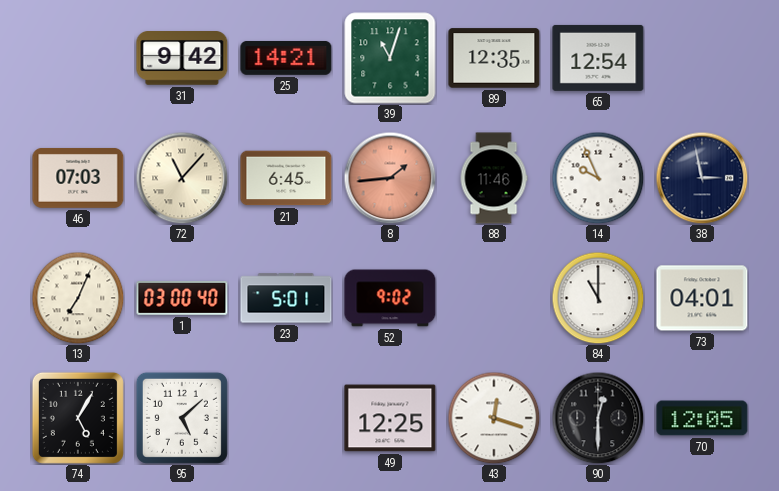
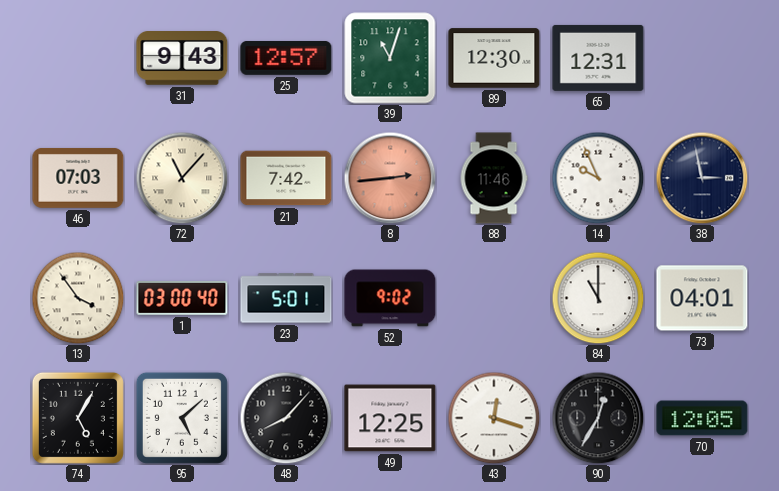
31: 9:42 -> 9:43
25: 14:21 -> 12:57
89: 12:35 -> 12:30
65: 12:54 -> 12:31
21: 6:45 -> 7:42
8: 1:44 -> 2:44
13: 7:04 -> 3:54
48: none -> 8:07
90: 12:30 -> 12:35
